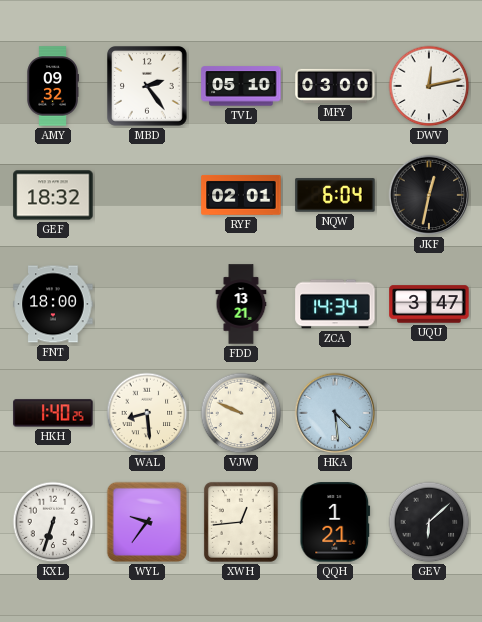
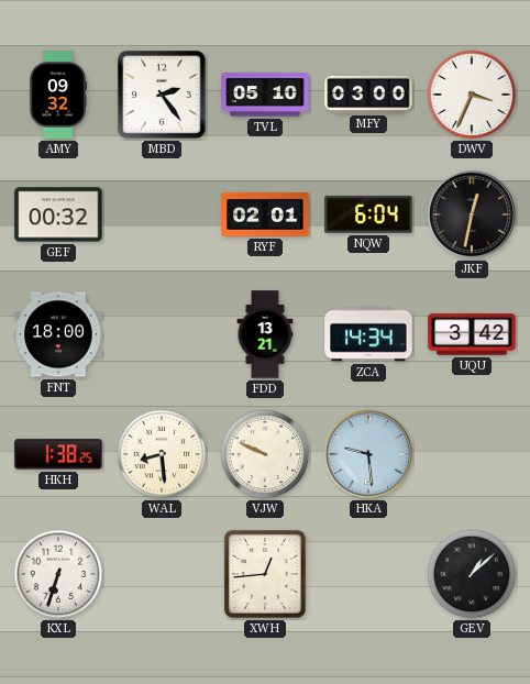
DWV: 12:13 -> 3:34
GEF: 18:32 -> 00:32
UQU: 3:47 -> 3:42
HKH: 1:40 -> 1:38
HKA: 4:29 -> 9:29
WYL: 9:36 -> none
QQH: 1:21 -> none
GEV: 6:08 -> 1:08
